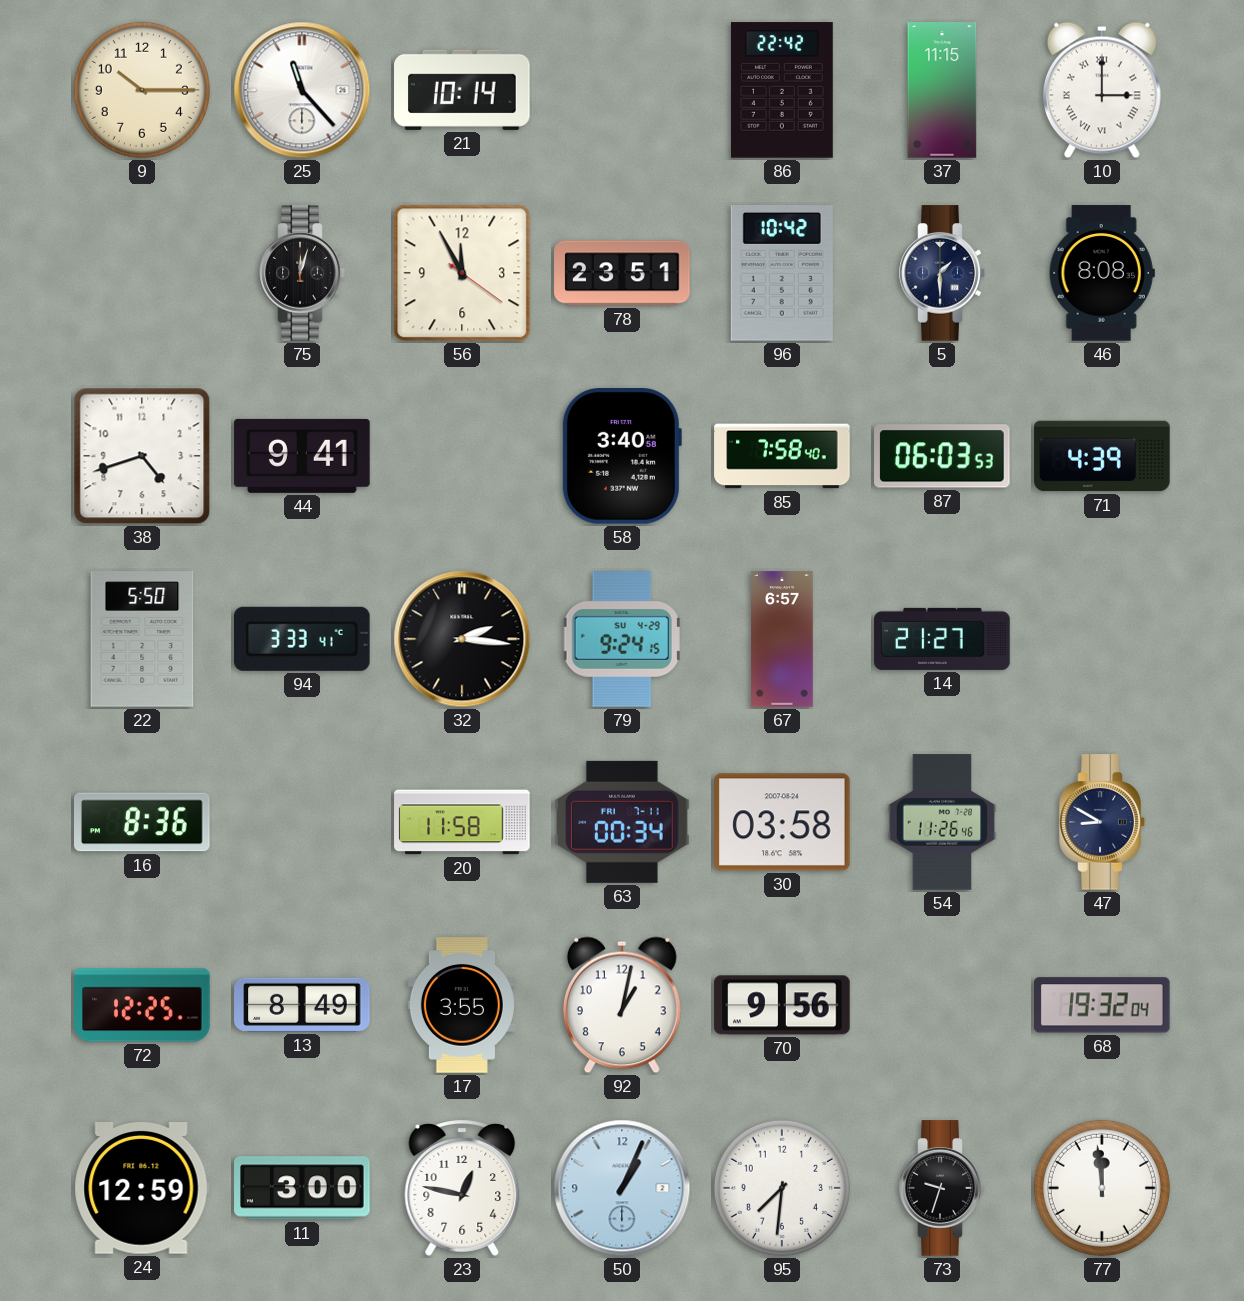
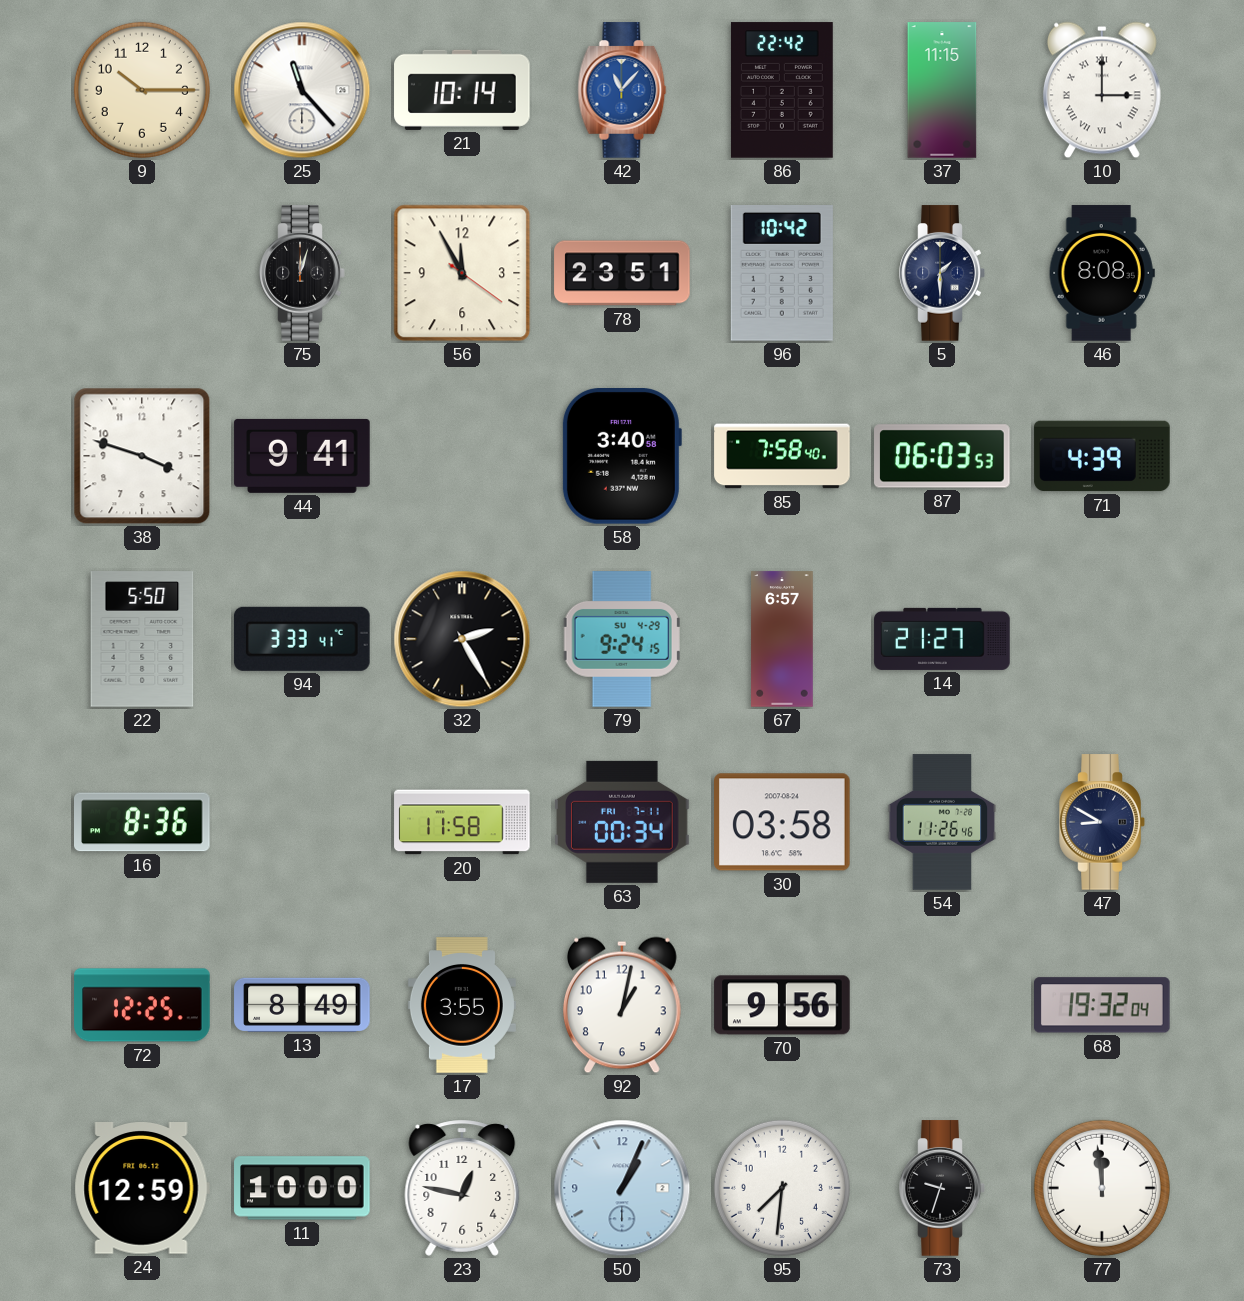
42: none -> 11:07
38: 4:42 -> 3:48
32: 2:16 -> 2:25
11: 3:00 -> 10:00
